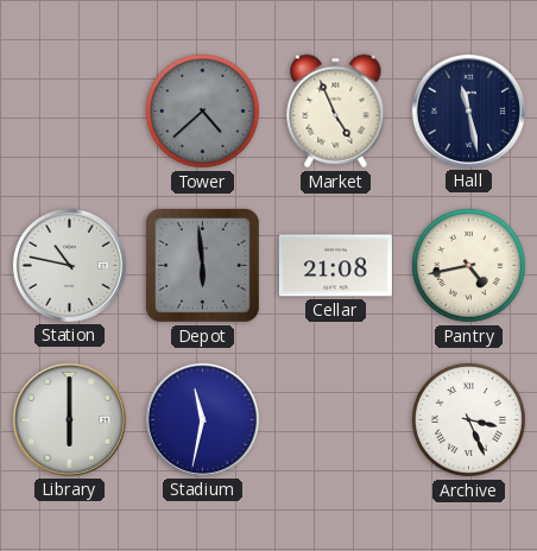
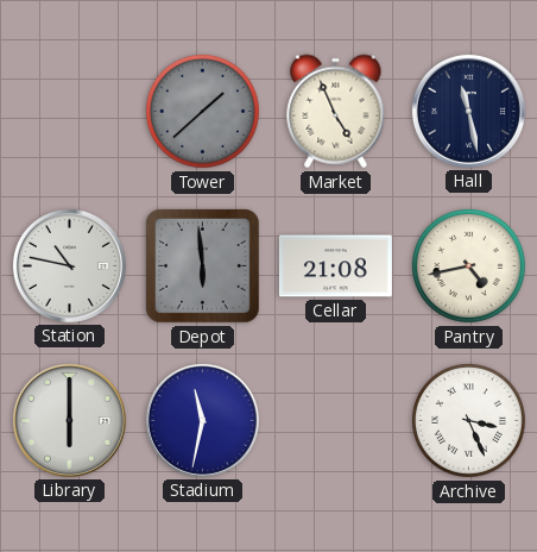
Tower: 4:38 -> 1:38
